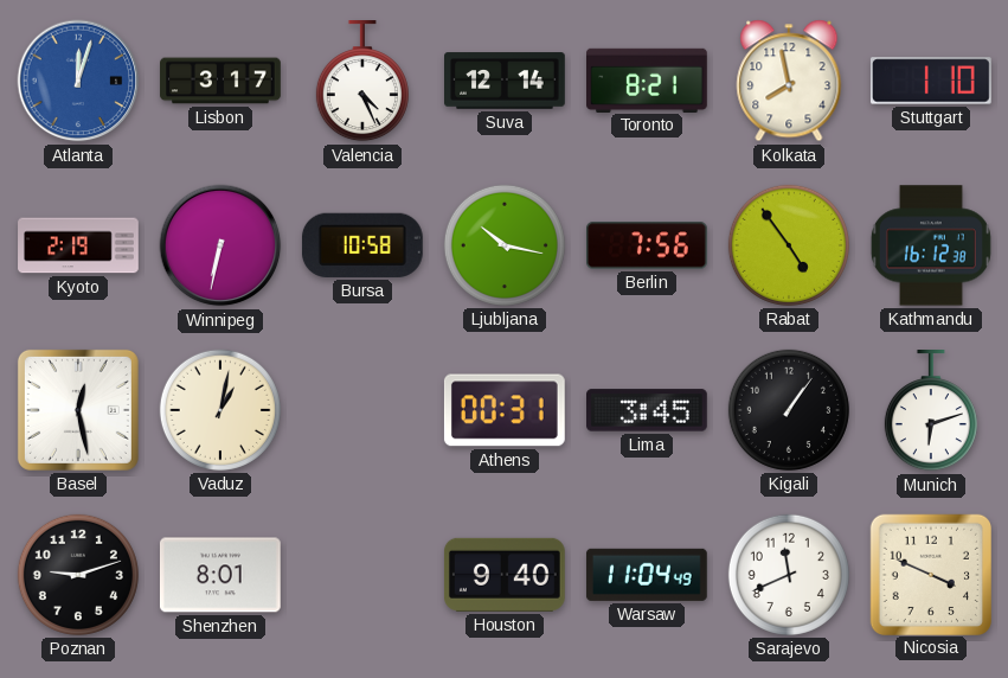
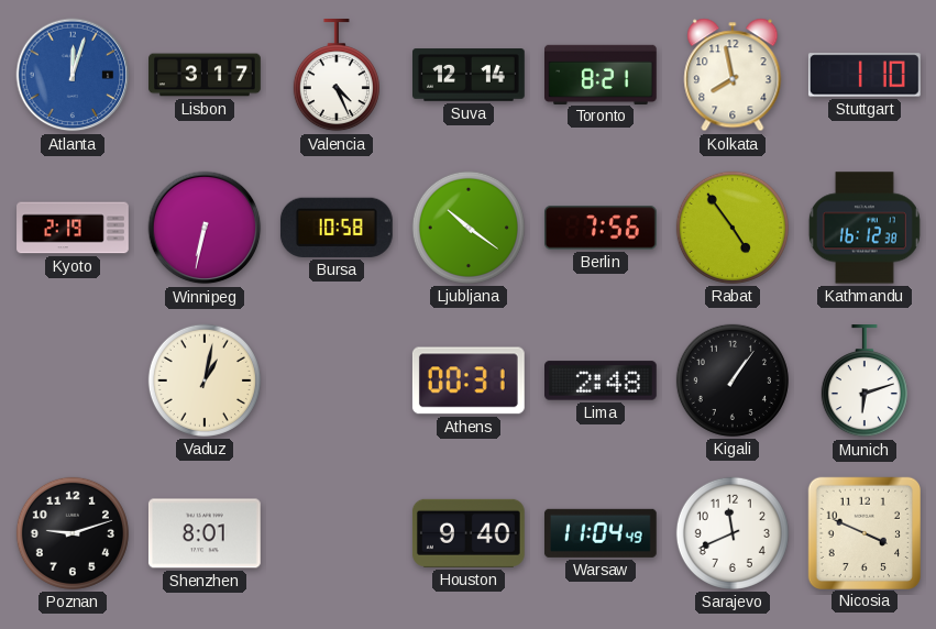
Ljubljana: 10:17 -> 10:21
Basel: 12:28 -> none
Lima: 3:45 -> 2:48
